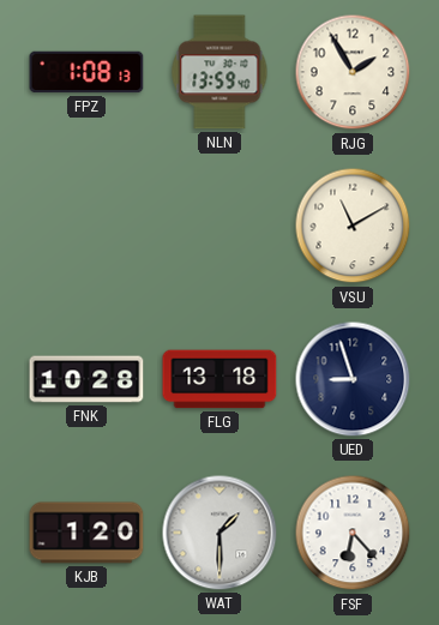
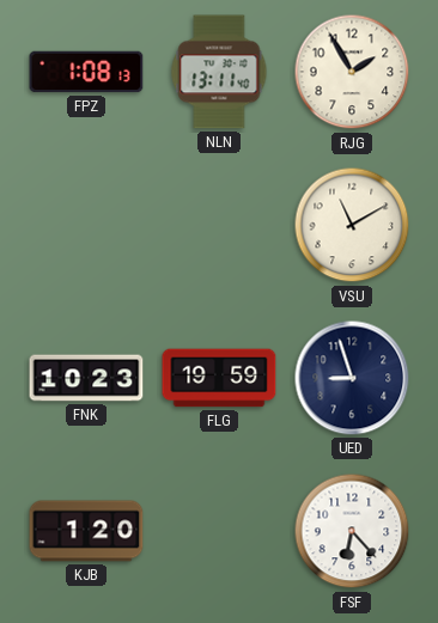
NLN: 13:59 -> 13:11
FNK: 10:28 -> 10:23
FLG: 13:18 -> 19:59
WAT: 1:30 -> none
